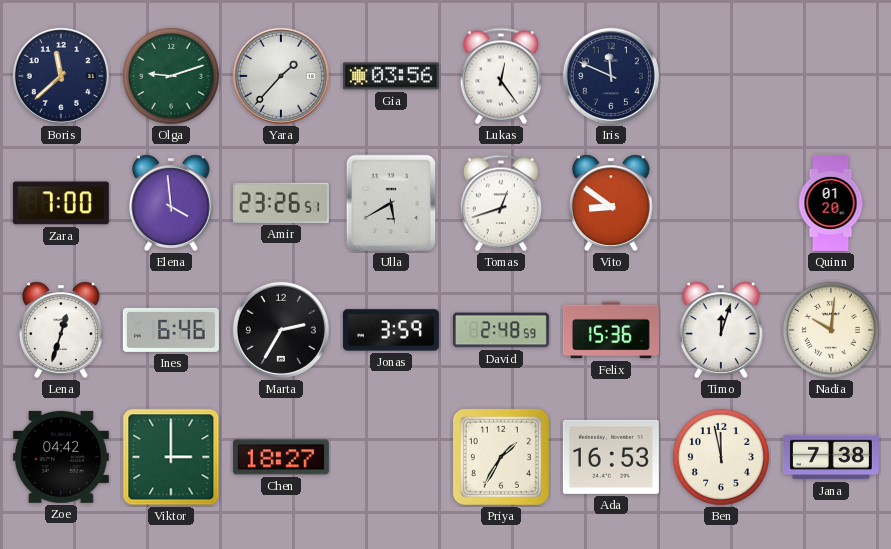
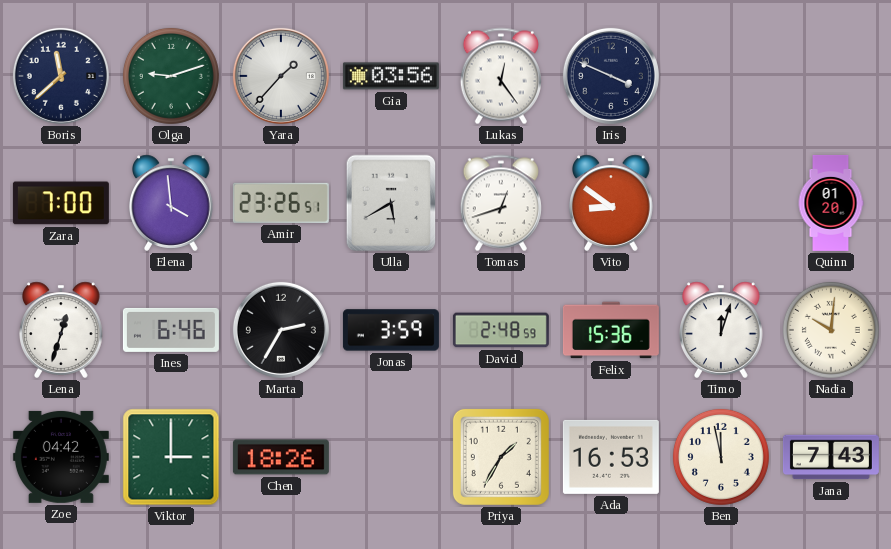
Iris: 11:49 -> 3:49
Chen: 18:27 -> 18:26
Jana: 7:38 -> 7:43
